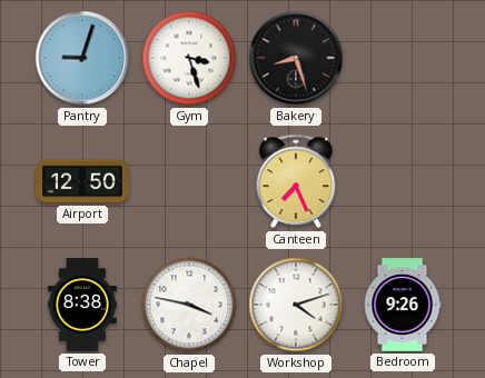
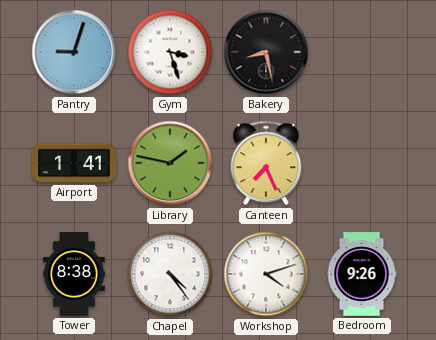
Bakery: 8:27 -> 8:28
Airport: 12:50 -> 1:41
Library: none -> 1:47
Chapel: 3:47 -> 4:24
